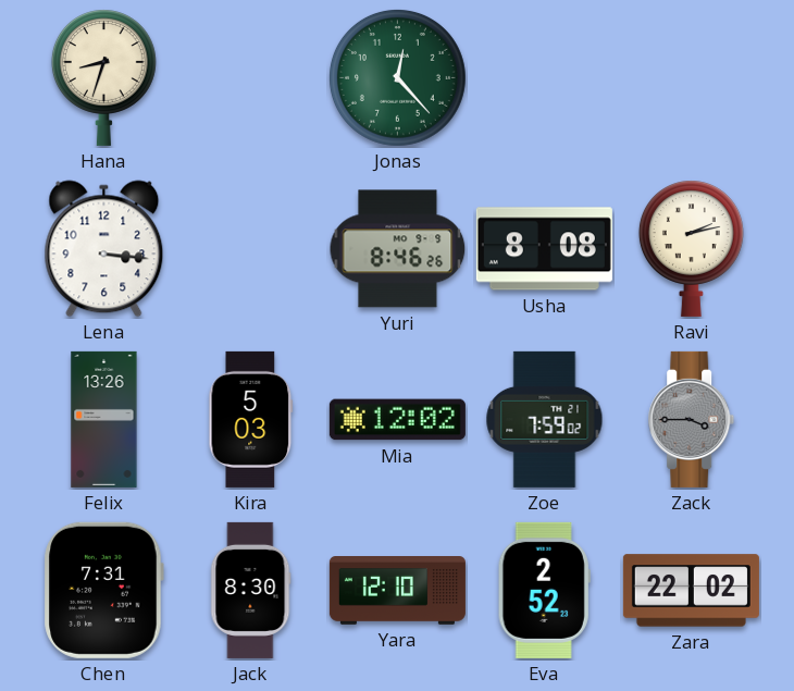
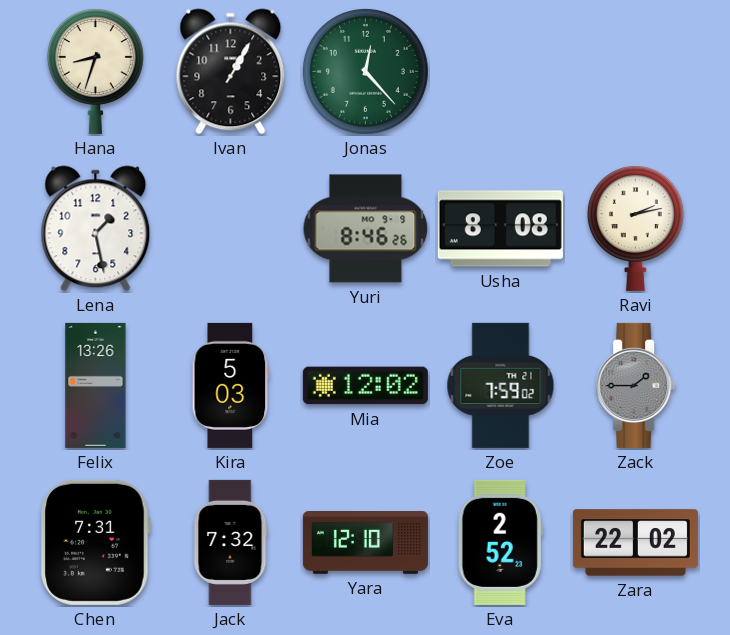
Ivan: none -> 1:05
Lena: 3:16 -> 1:28
Zack: 3:45 -> 1:45
Jack: 8:30 -> 7:32
